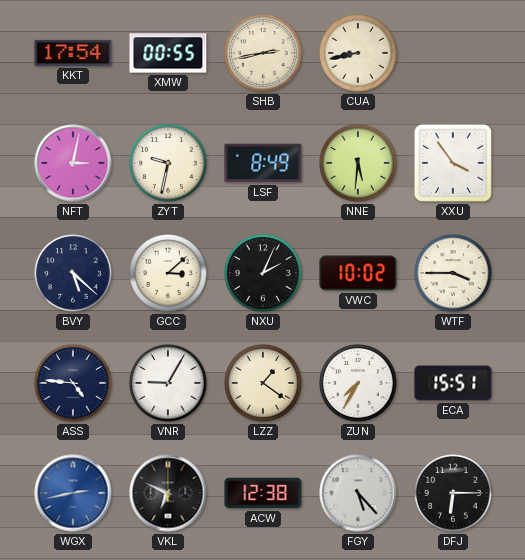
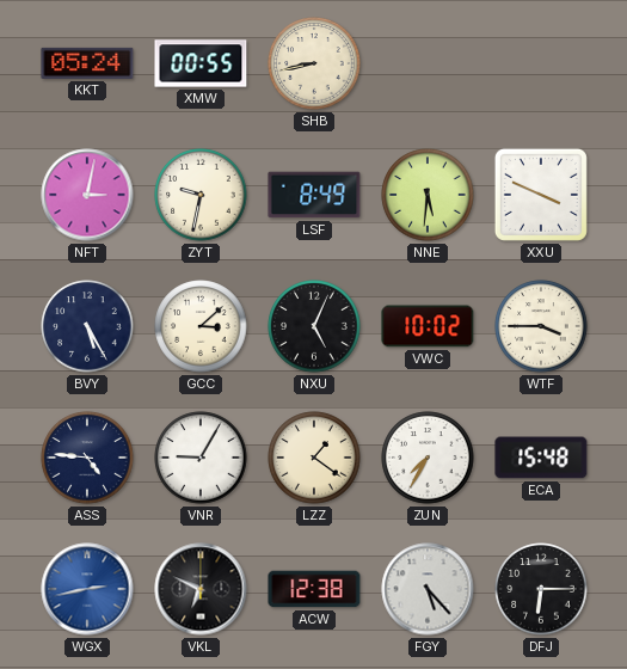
KKT: 17:54 -> 05:24
SHB: 2:43 -> 8:43
CUA: 8:43 -> none
XXU: 3:54 -> 3:49
BVY: 5:22 -> 5:25
NXU: 2:04 -> 5:04
ECA: 15:51 -> 15:48
